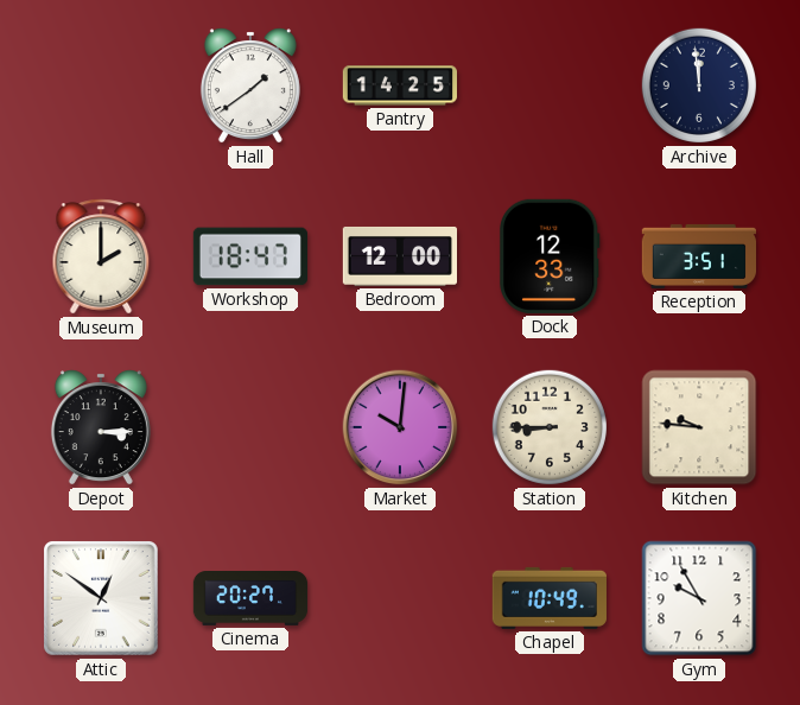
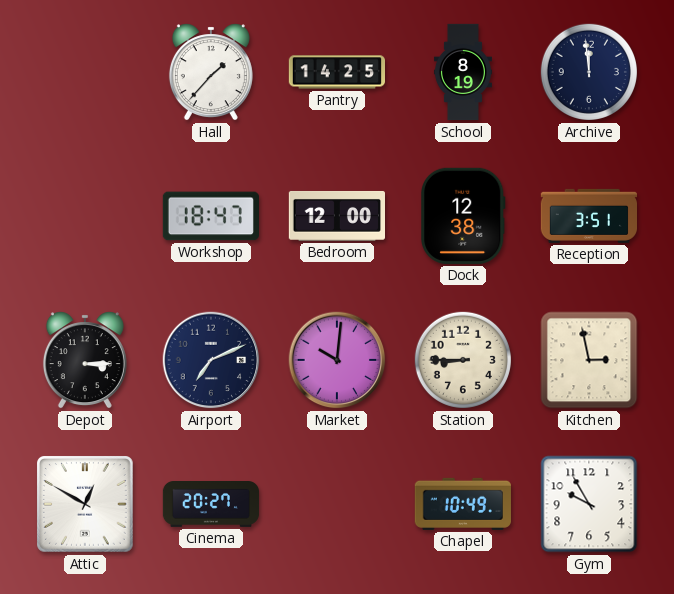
Hall: 1:39 -> 1:37
School: none -> 8:19
Museum: 2:00 -> none
Dock: 12:33 -> 12:38
Airport: none -> 7:11
Kitchen: 9:46 -> 2:58
Attic: 12:51 -> 12:50
